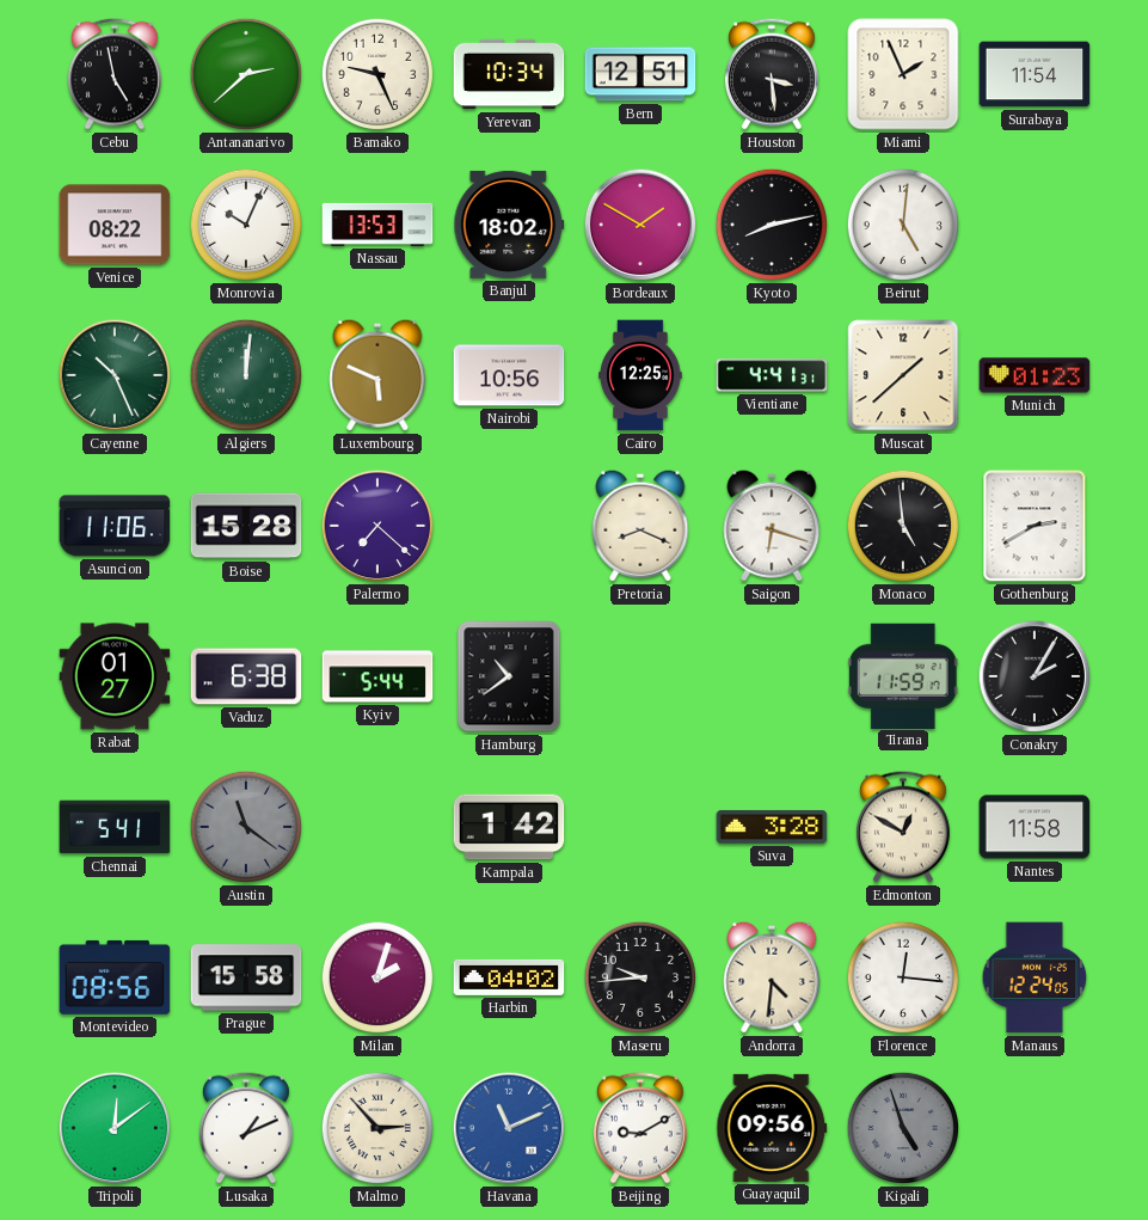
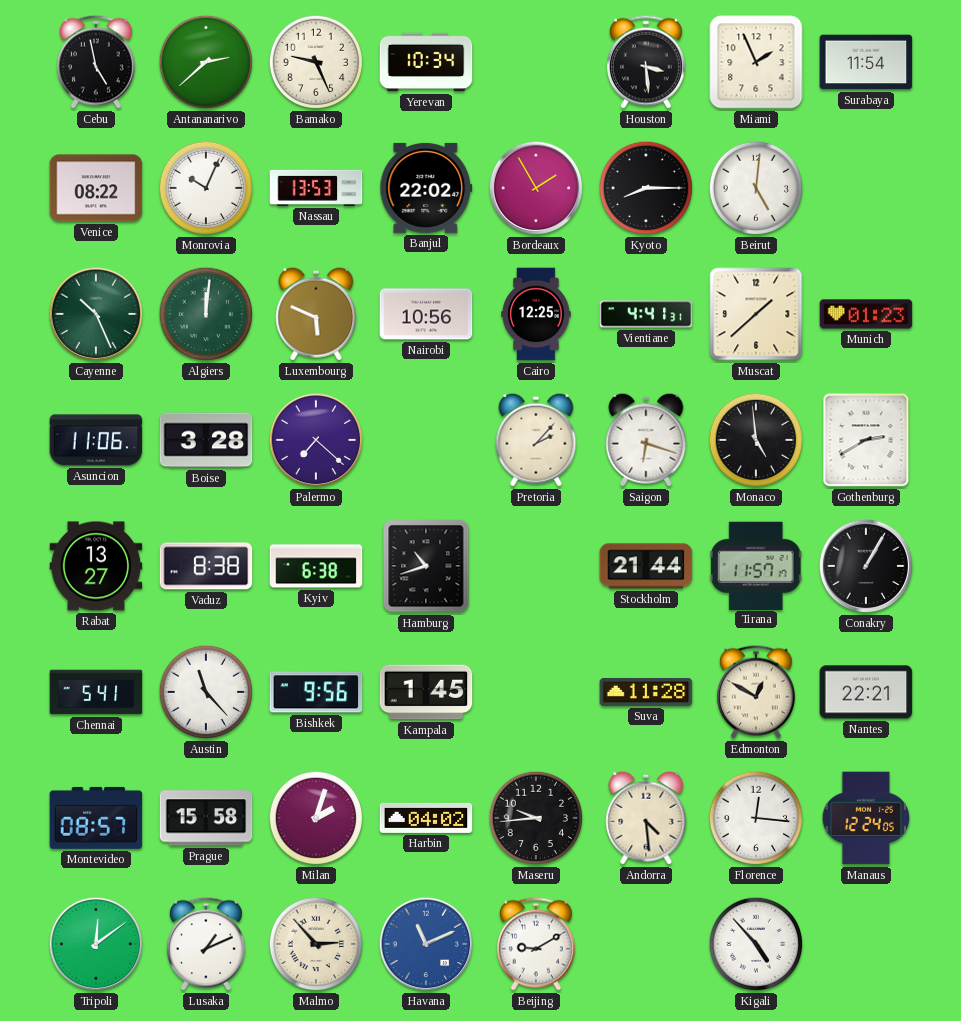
Bern: 12:51 -> none
Banjul: 18:02 -> 22:02
Bordeaux: 1:50 -> 1:55
Kyoto: 8:13 -> 8:15
Boise: 15:28 -> 3:28
Pretoria: 8:19 -> 2:07
Rabat: 01:27 -> 13:27
Vaduz: 6:38 -> 8:38
Kyiv: 5:44 -> 6:38
Hamburg: 10:39 -> 10:42
Stockholm: none -> 21:44
Tirana: 11:59 -> 11:57
Conakry: 2:05 -> 1:05
Austin: 11:21 -> 11:23
Austin dial: grey -> white
Bishkek: none -> 9:56
Kampala: 1:42 -> 1:45
Suva: 3:28 -> 11:28
Nantes: 11:58 -> 22:21
Montevideo: 08:56 -> 08:57
Andorra: 4:31 -> 4:29
Guayaquil: 09:56 -> none
Kigali: 4:57 -> 4:53
Kigali dial: grey -> white
